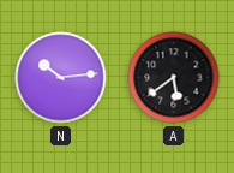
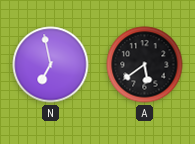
N: 10:14 -> 6:58
